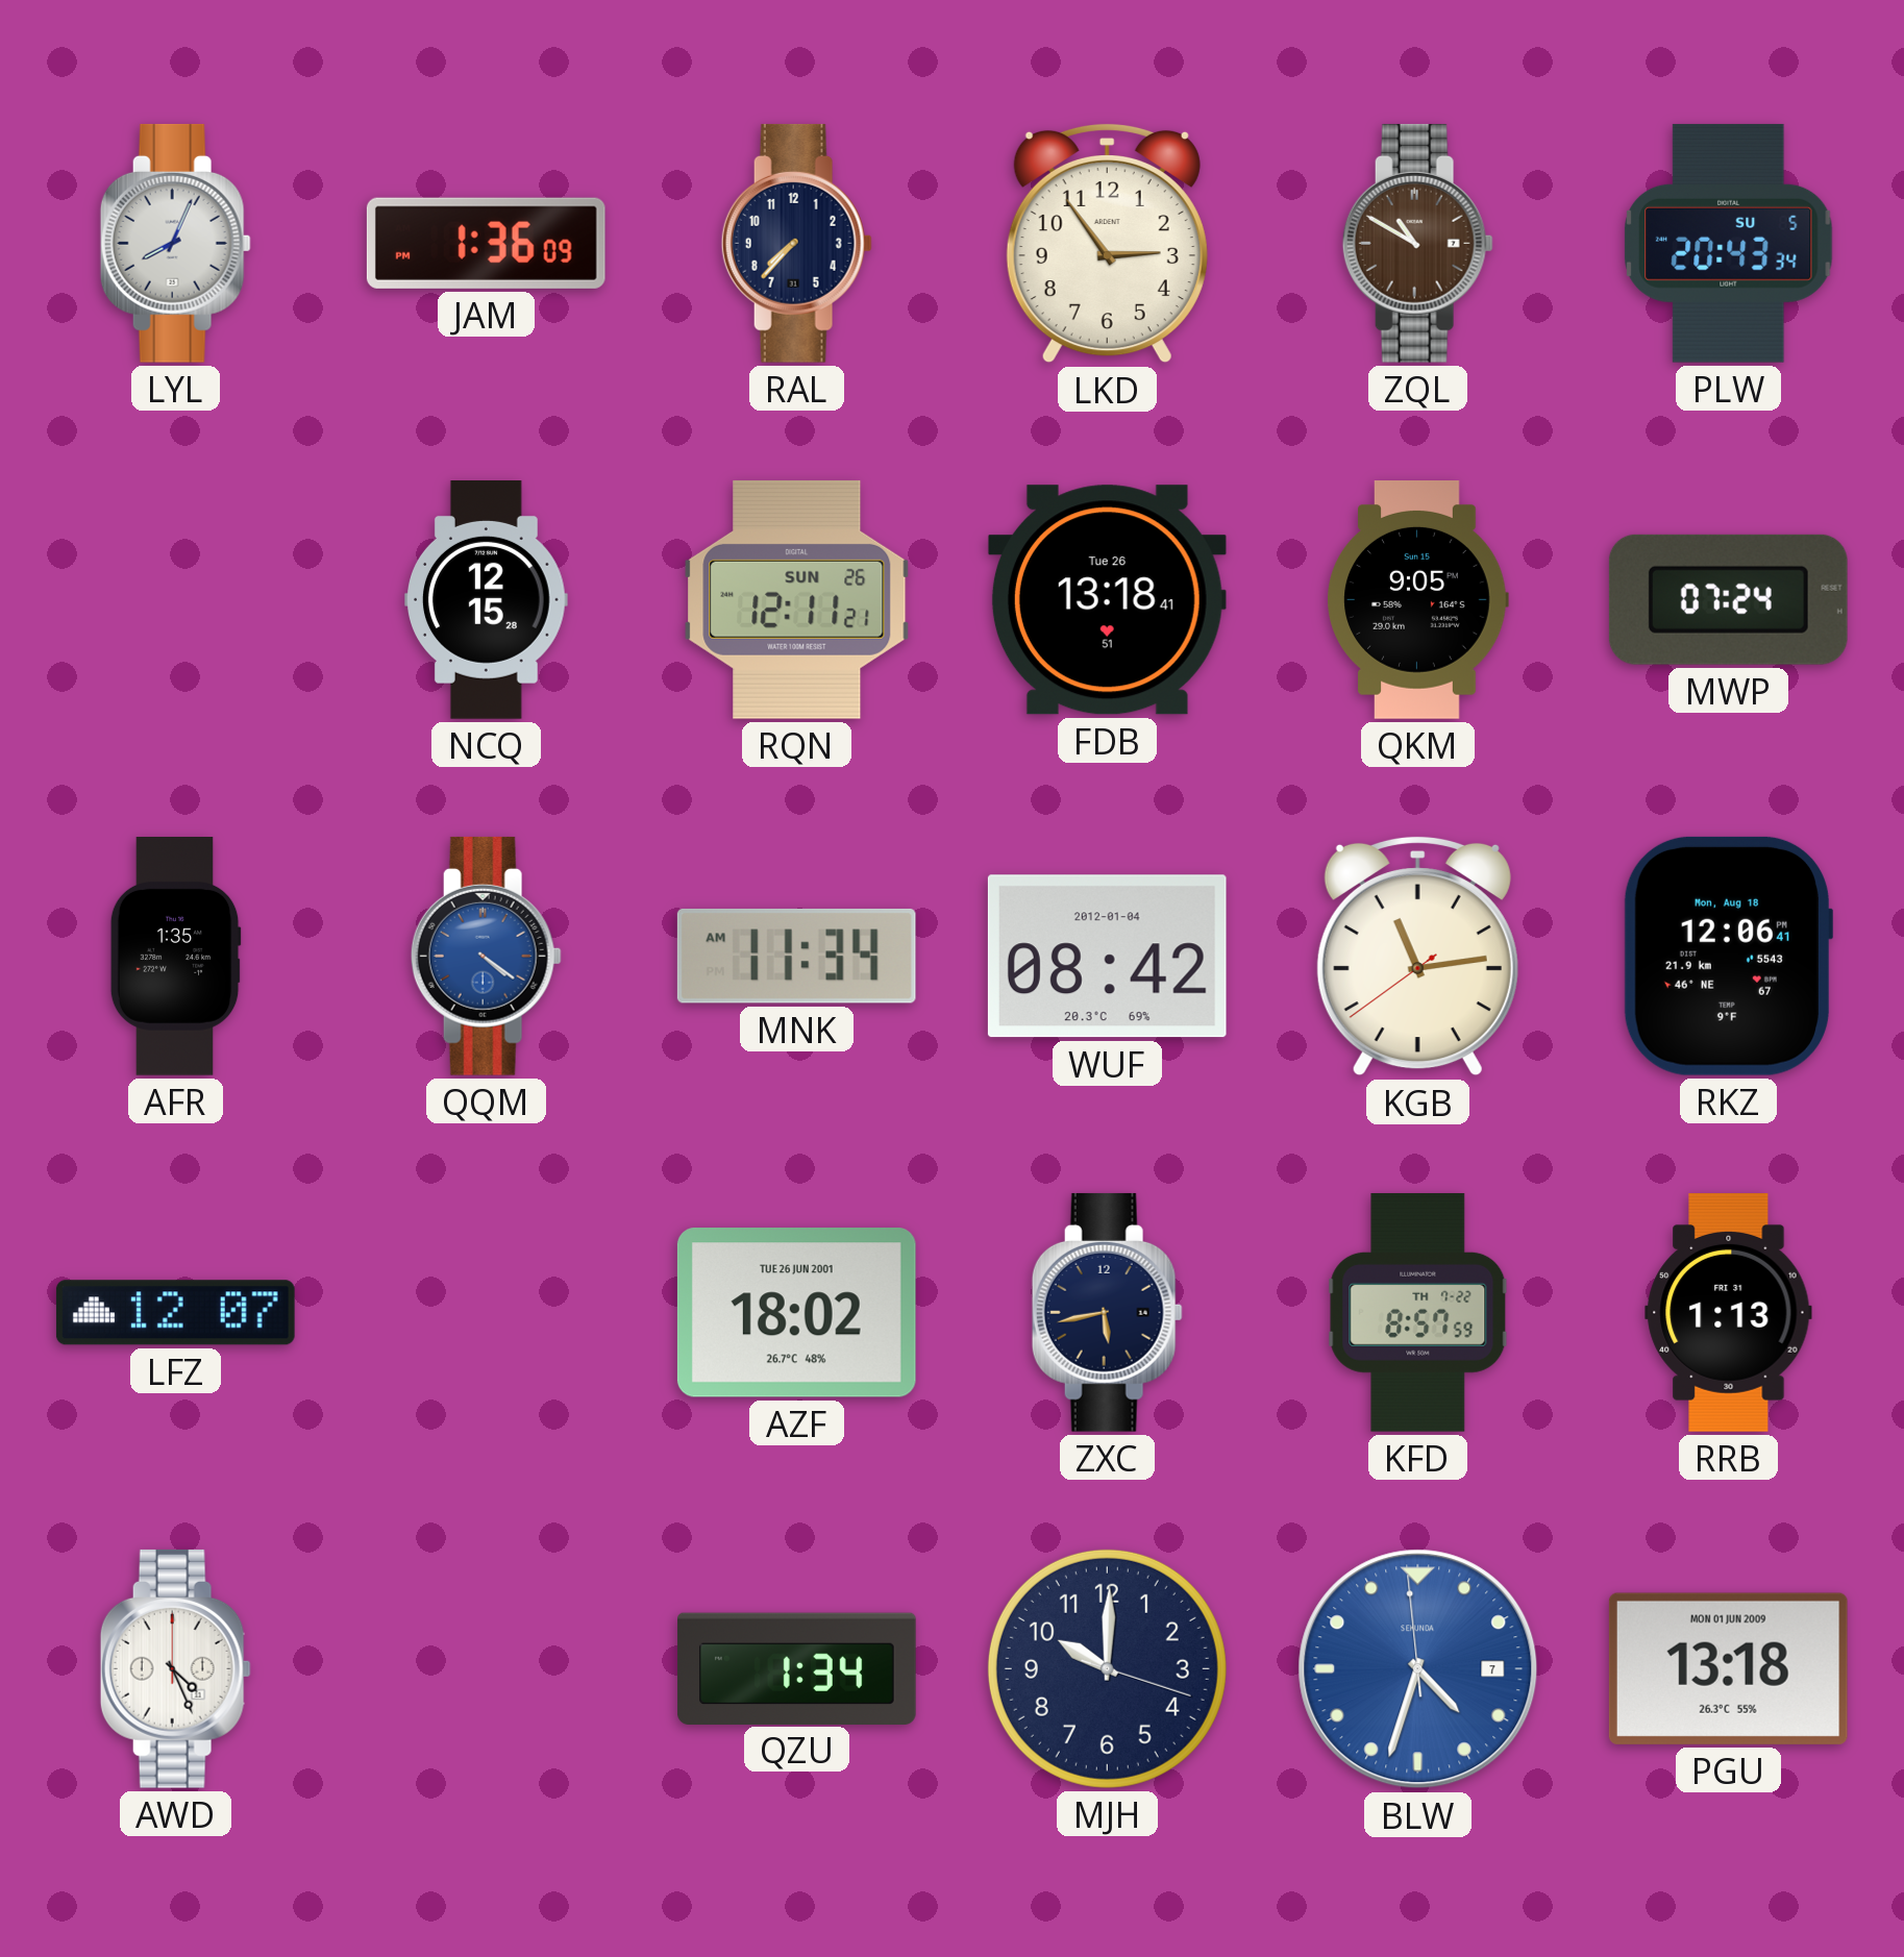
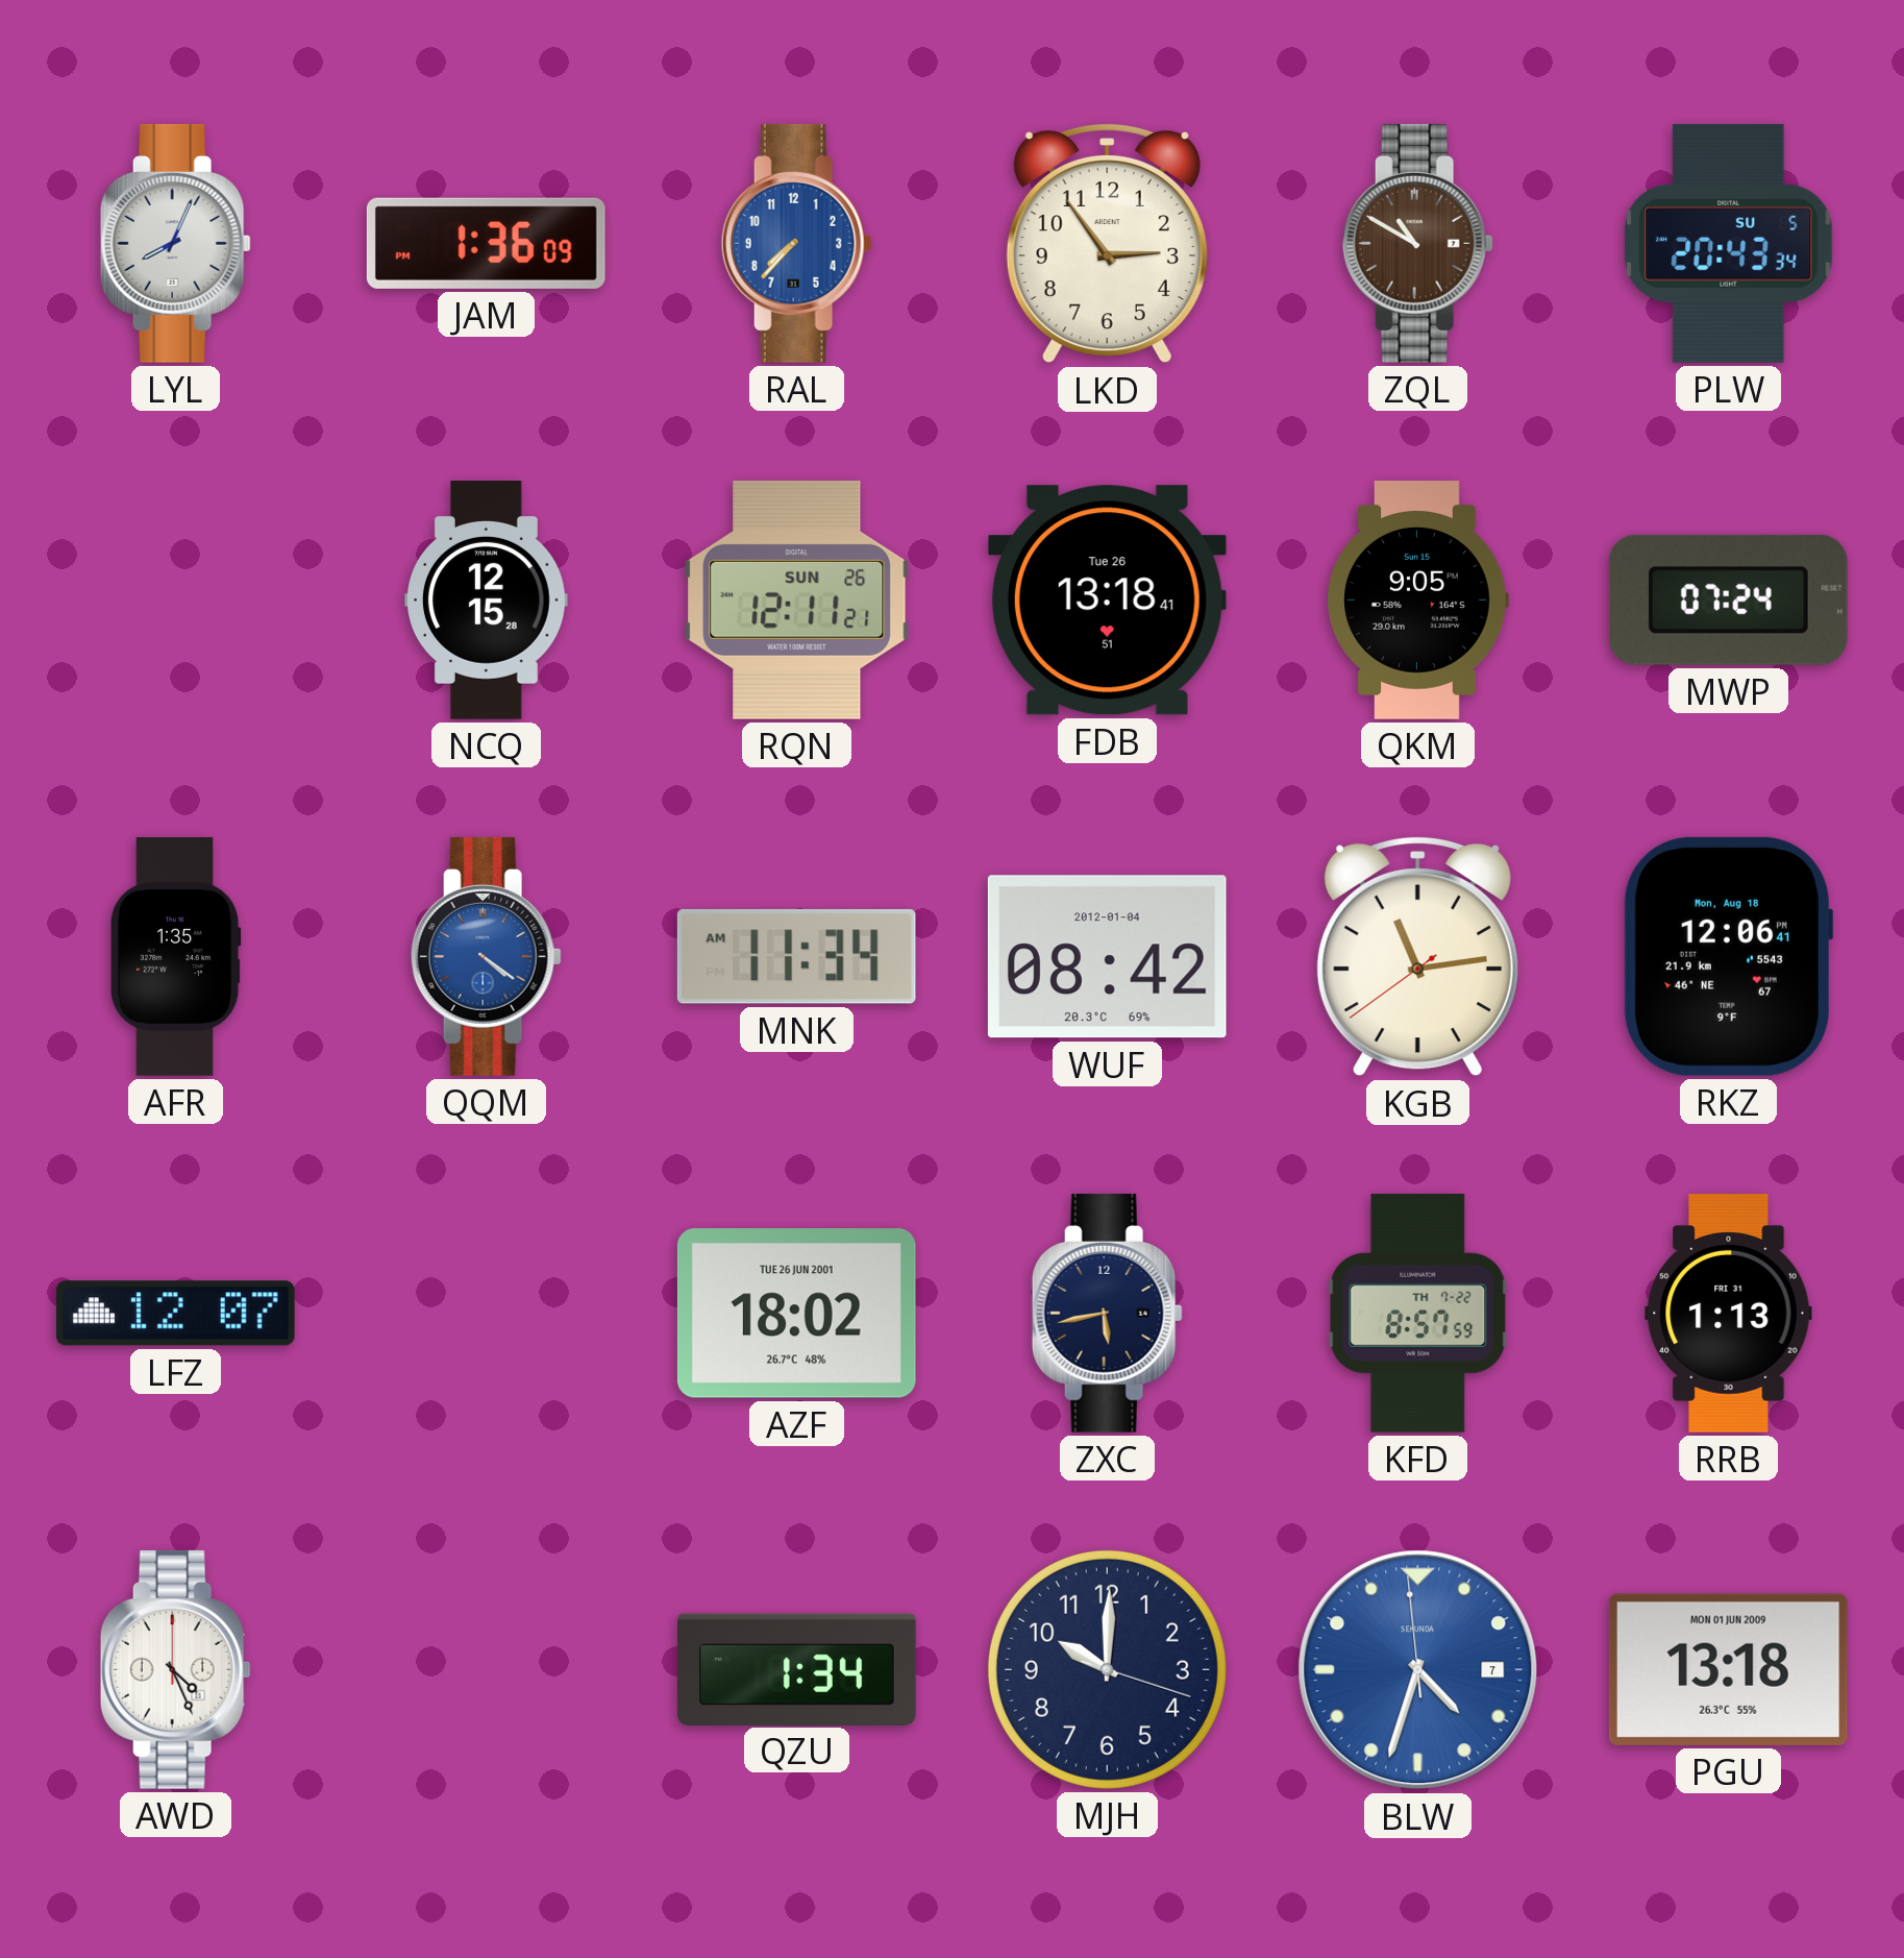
RAL dial: navy -> blue
